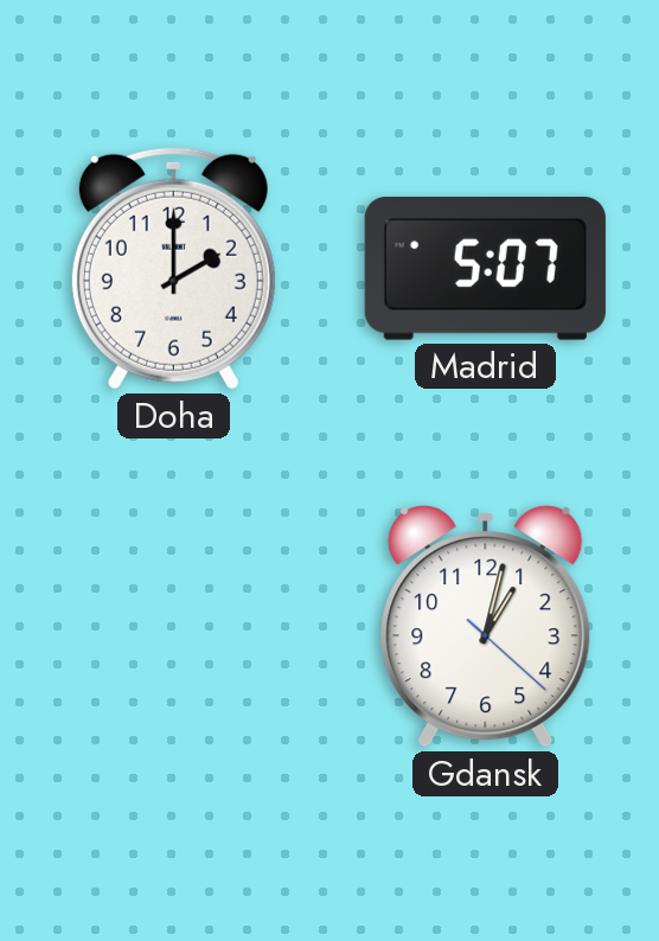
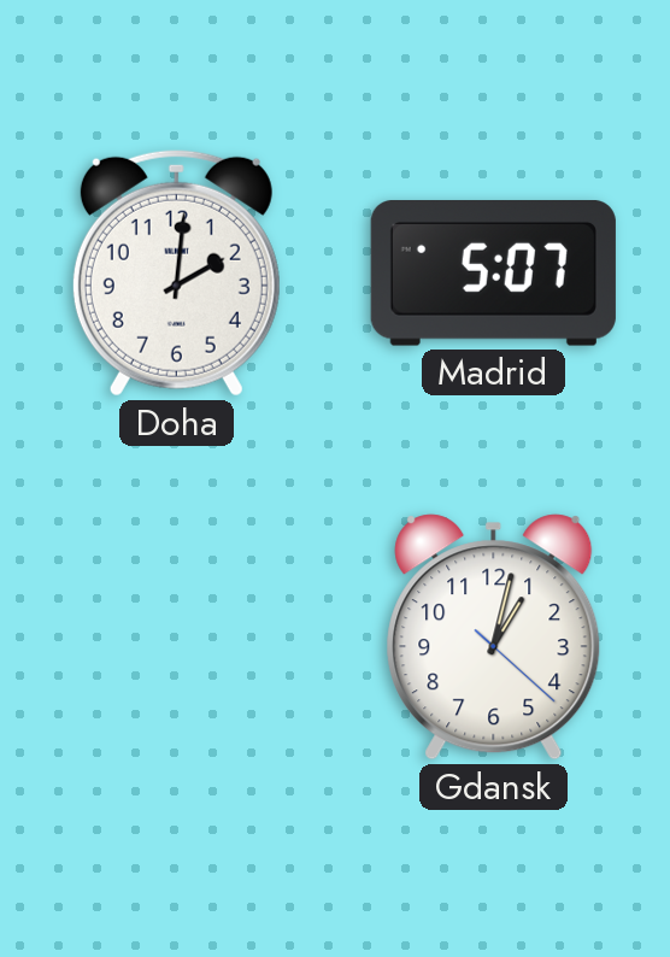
Doha: 2:00 -> 2:01
